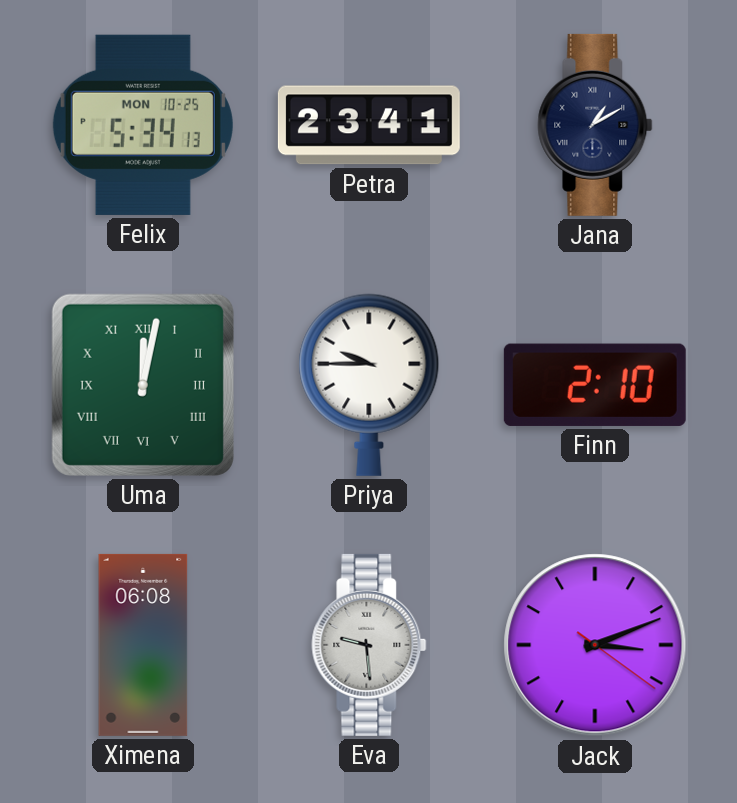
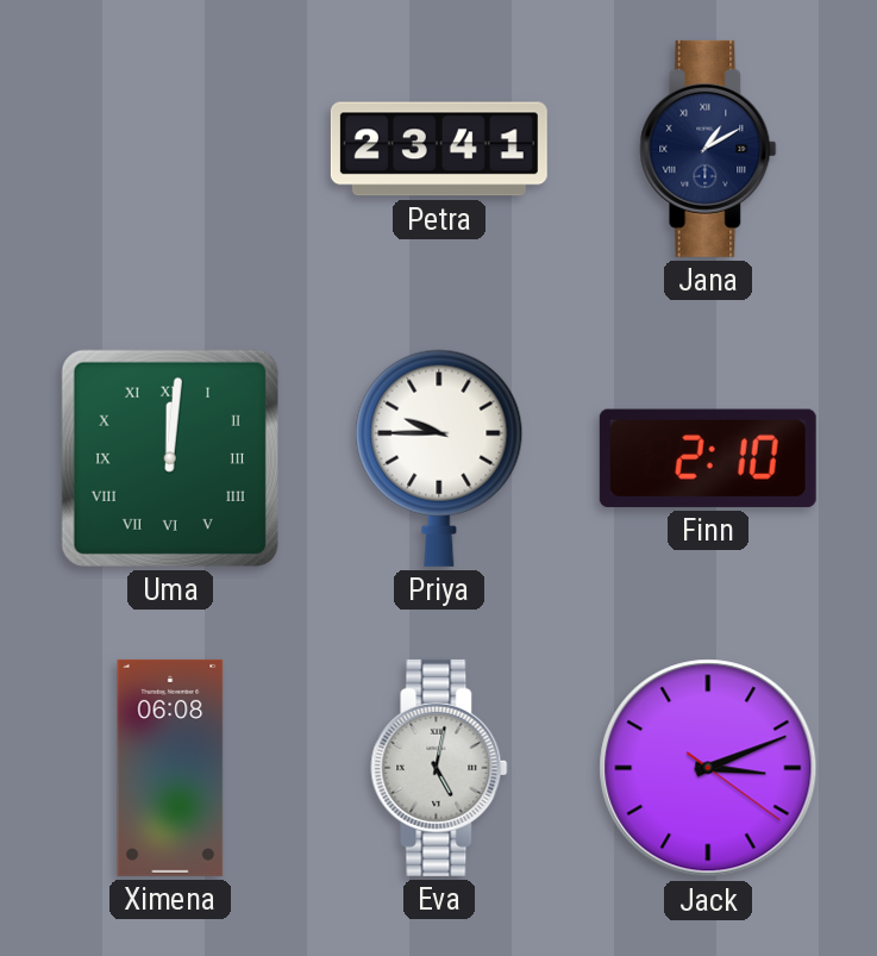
Felix: 5:34 -> none
Uma: 12:02 -> 12:01
Eva: 9:29 -> 5:02
